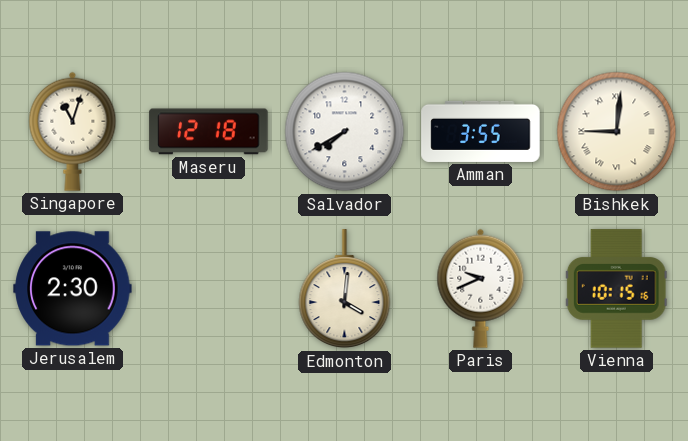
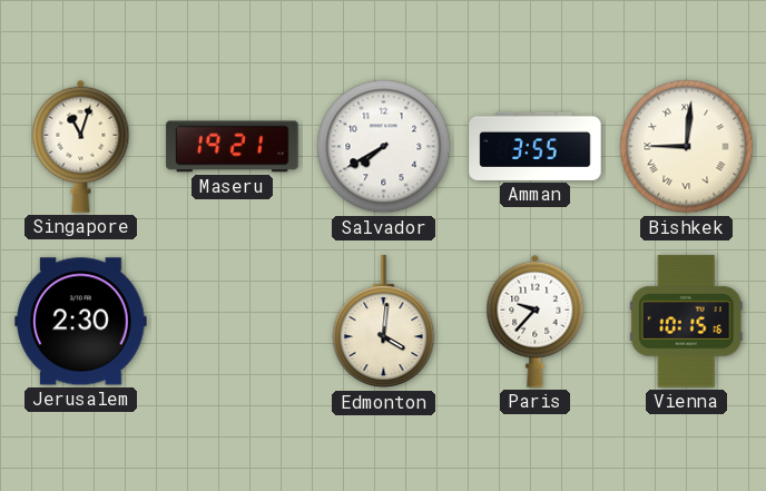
Maseru: 12:18 -> 19:21
Paris: 9:41 -> 9:37
